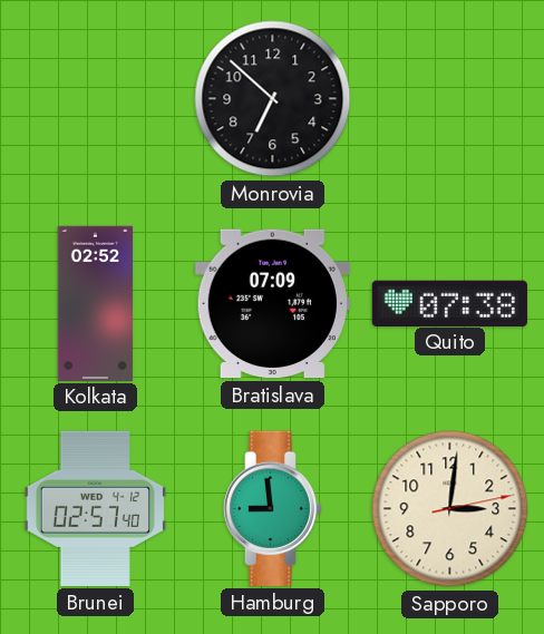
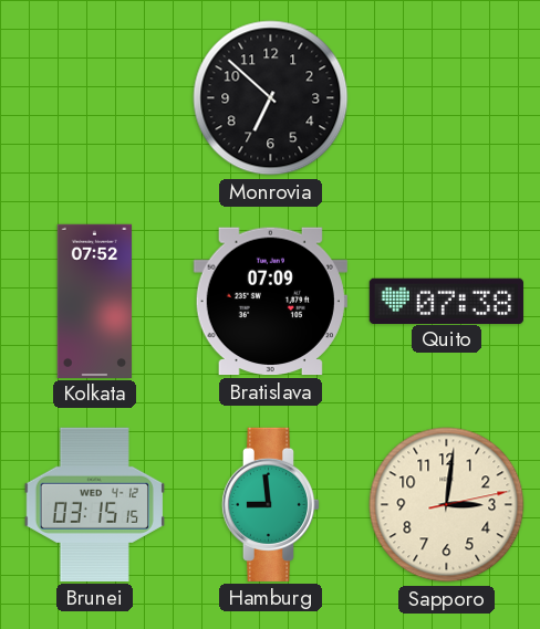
Kolkata: 02:52 -> 07:52
Brunei: 02:57 -> 03:15
